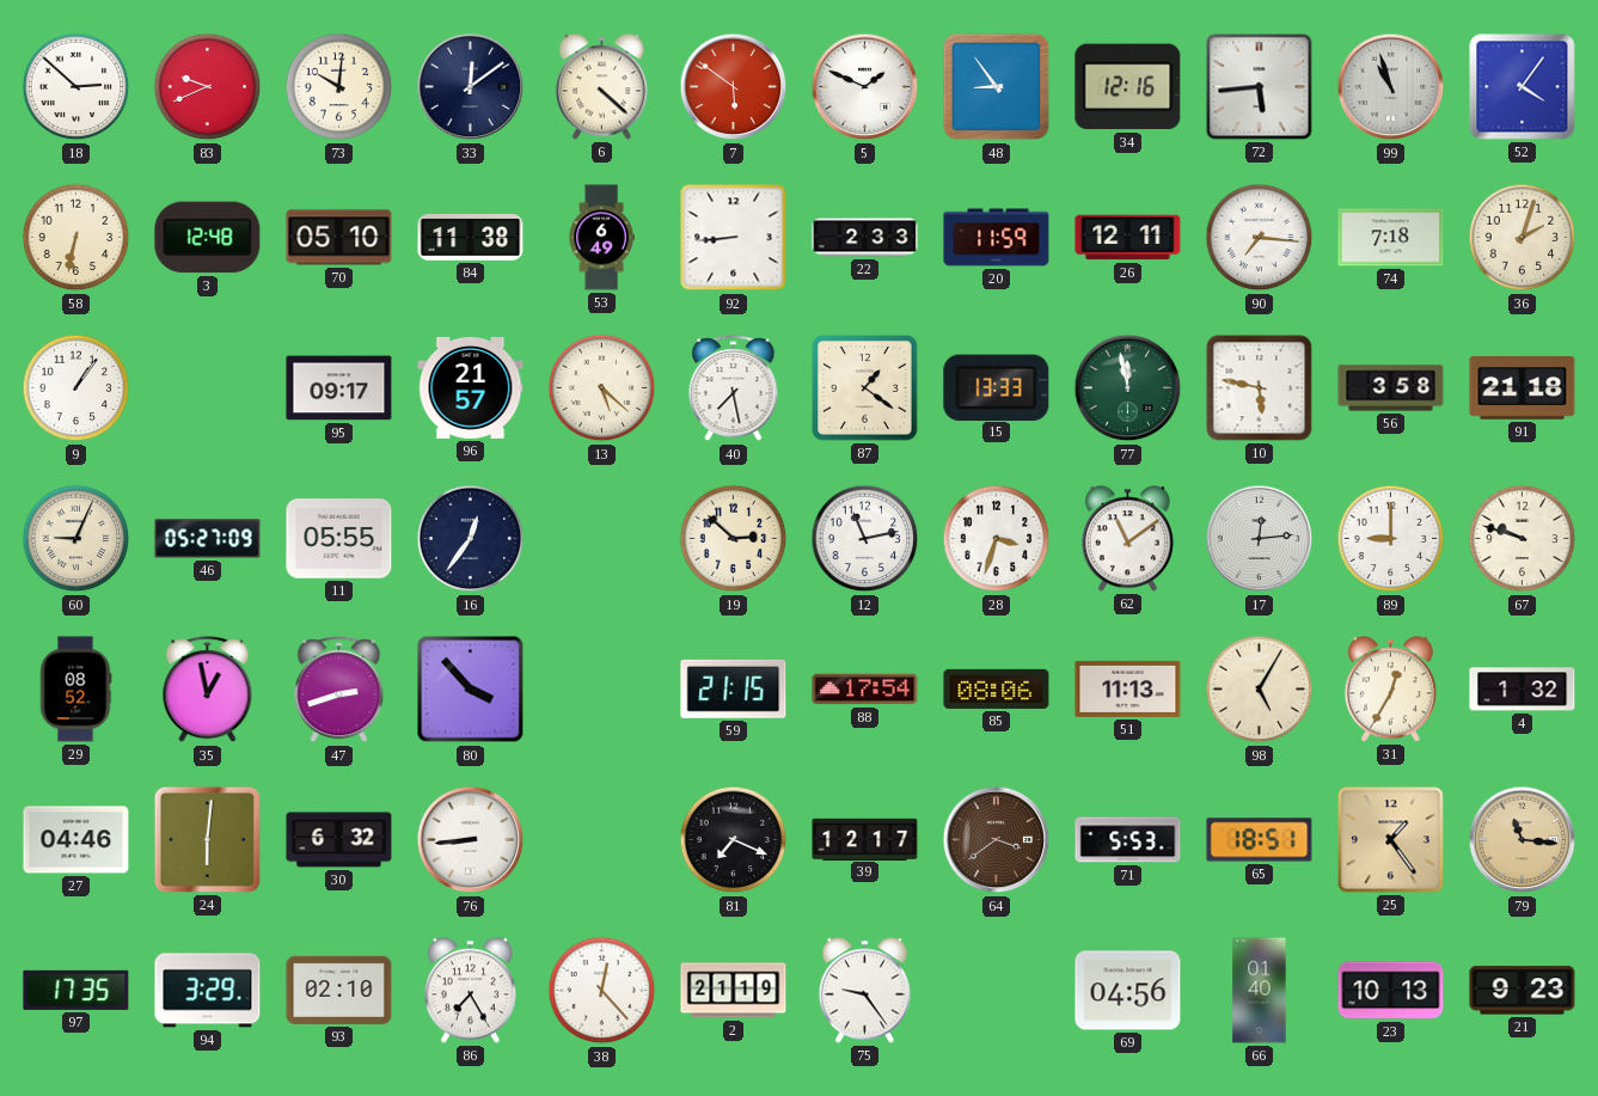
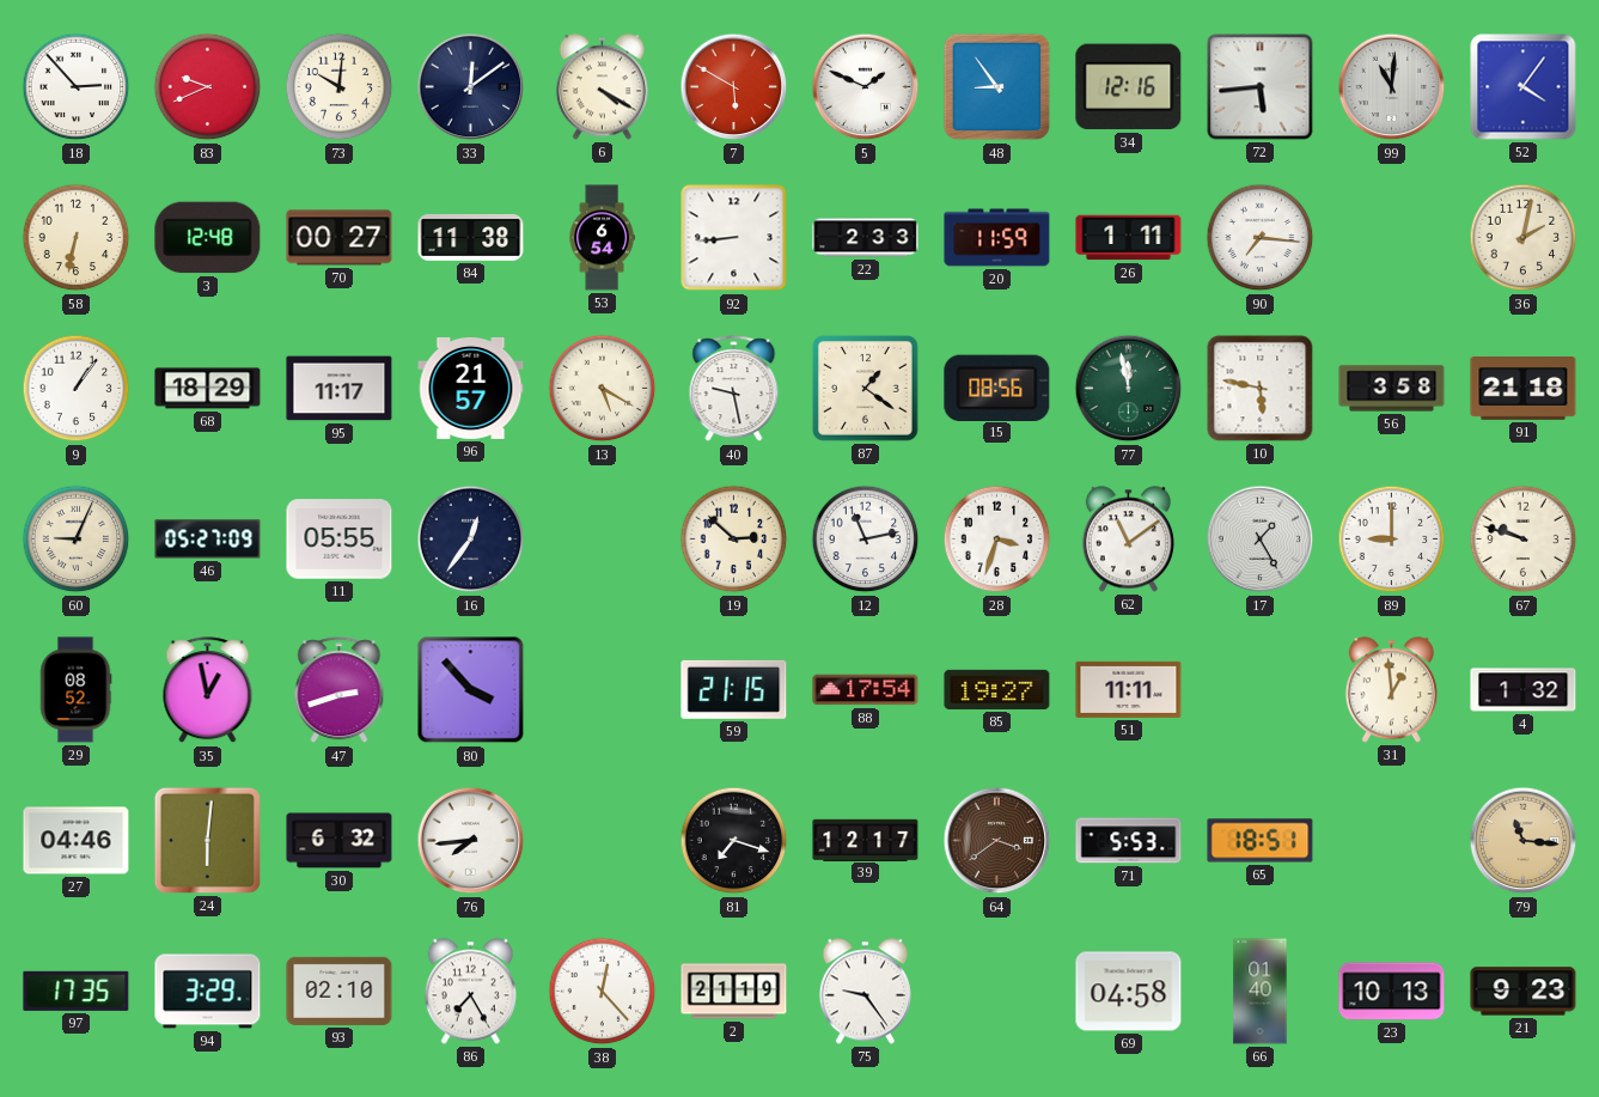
18: 2:52 -> 2:53
6: 4:22 -> 4:20
7: 5:51 -> 5:50
99: 10:57 -> 11:01
70: 05:10 -> 00:27
53: 6:49 -> 6:54
26: 12:11 -> 1:11
74: 7:18 -> none
36: 2:03 -> 2:02
68: none -> 18:29
95: 09:17 -> 11:17
13: 5:22 -> 5:20
40: 7:28 -> 9:28
15: 13:33 -> 08:56
17: 12:14 -> 1:25
85: 08:06 -> 19:27
51: 11:13 -> 11:11
98: 5:05 -> none
31: 12:35 -> 12:59
76: 8:44 -> 7:44
81: 7:19 -> 7:18
25: 1:24 -> none
69: 04:56 -> 04:58
